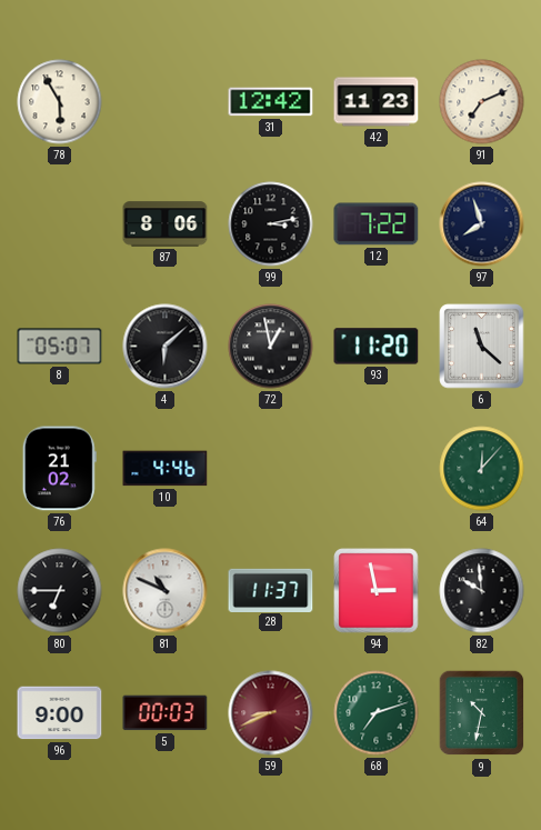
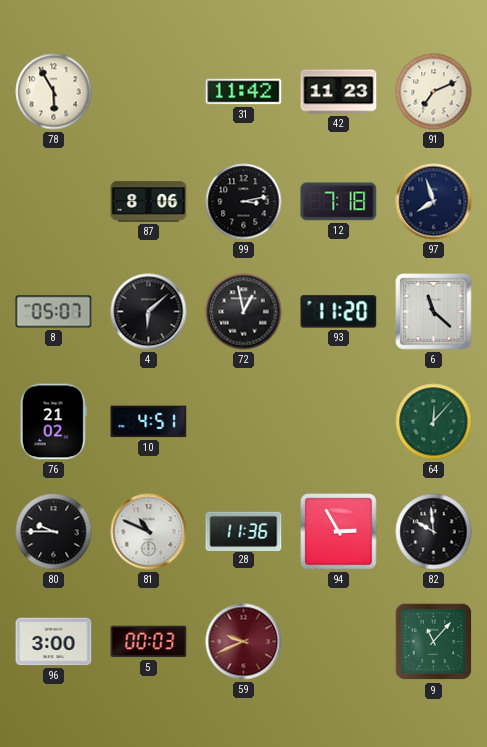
31: 12:42 -> 11:42
12: 7:22 -> 7:18
10: 4:46 -> 4:51
80: 6:45 -> 9:45
28: 11:37 -> 11:36
94: 2:58 -> 2:55
96: 9:00 -> 3:00
59: 8:41 -> 9:41
68: 7:12 -> none
9: 10:32 -> 11:07
